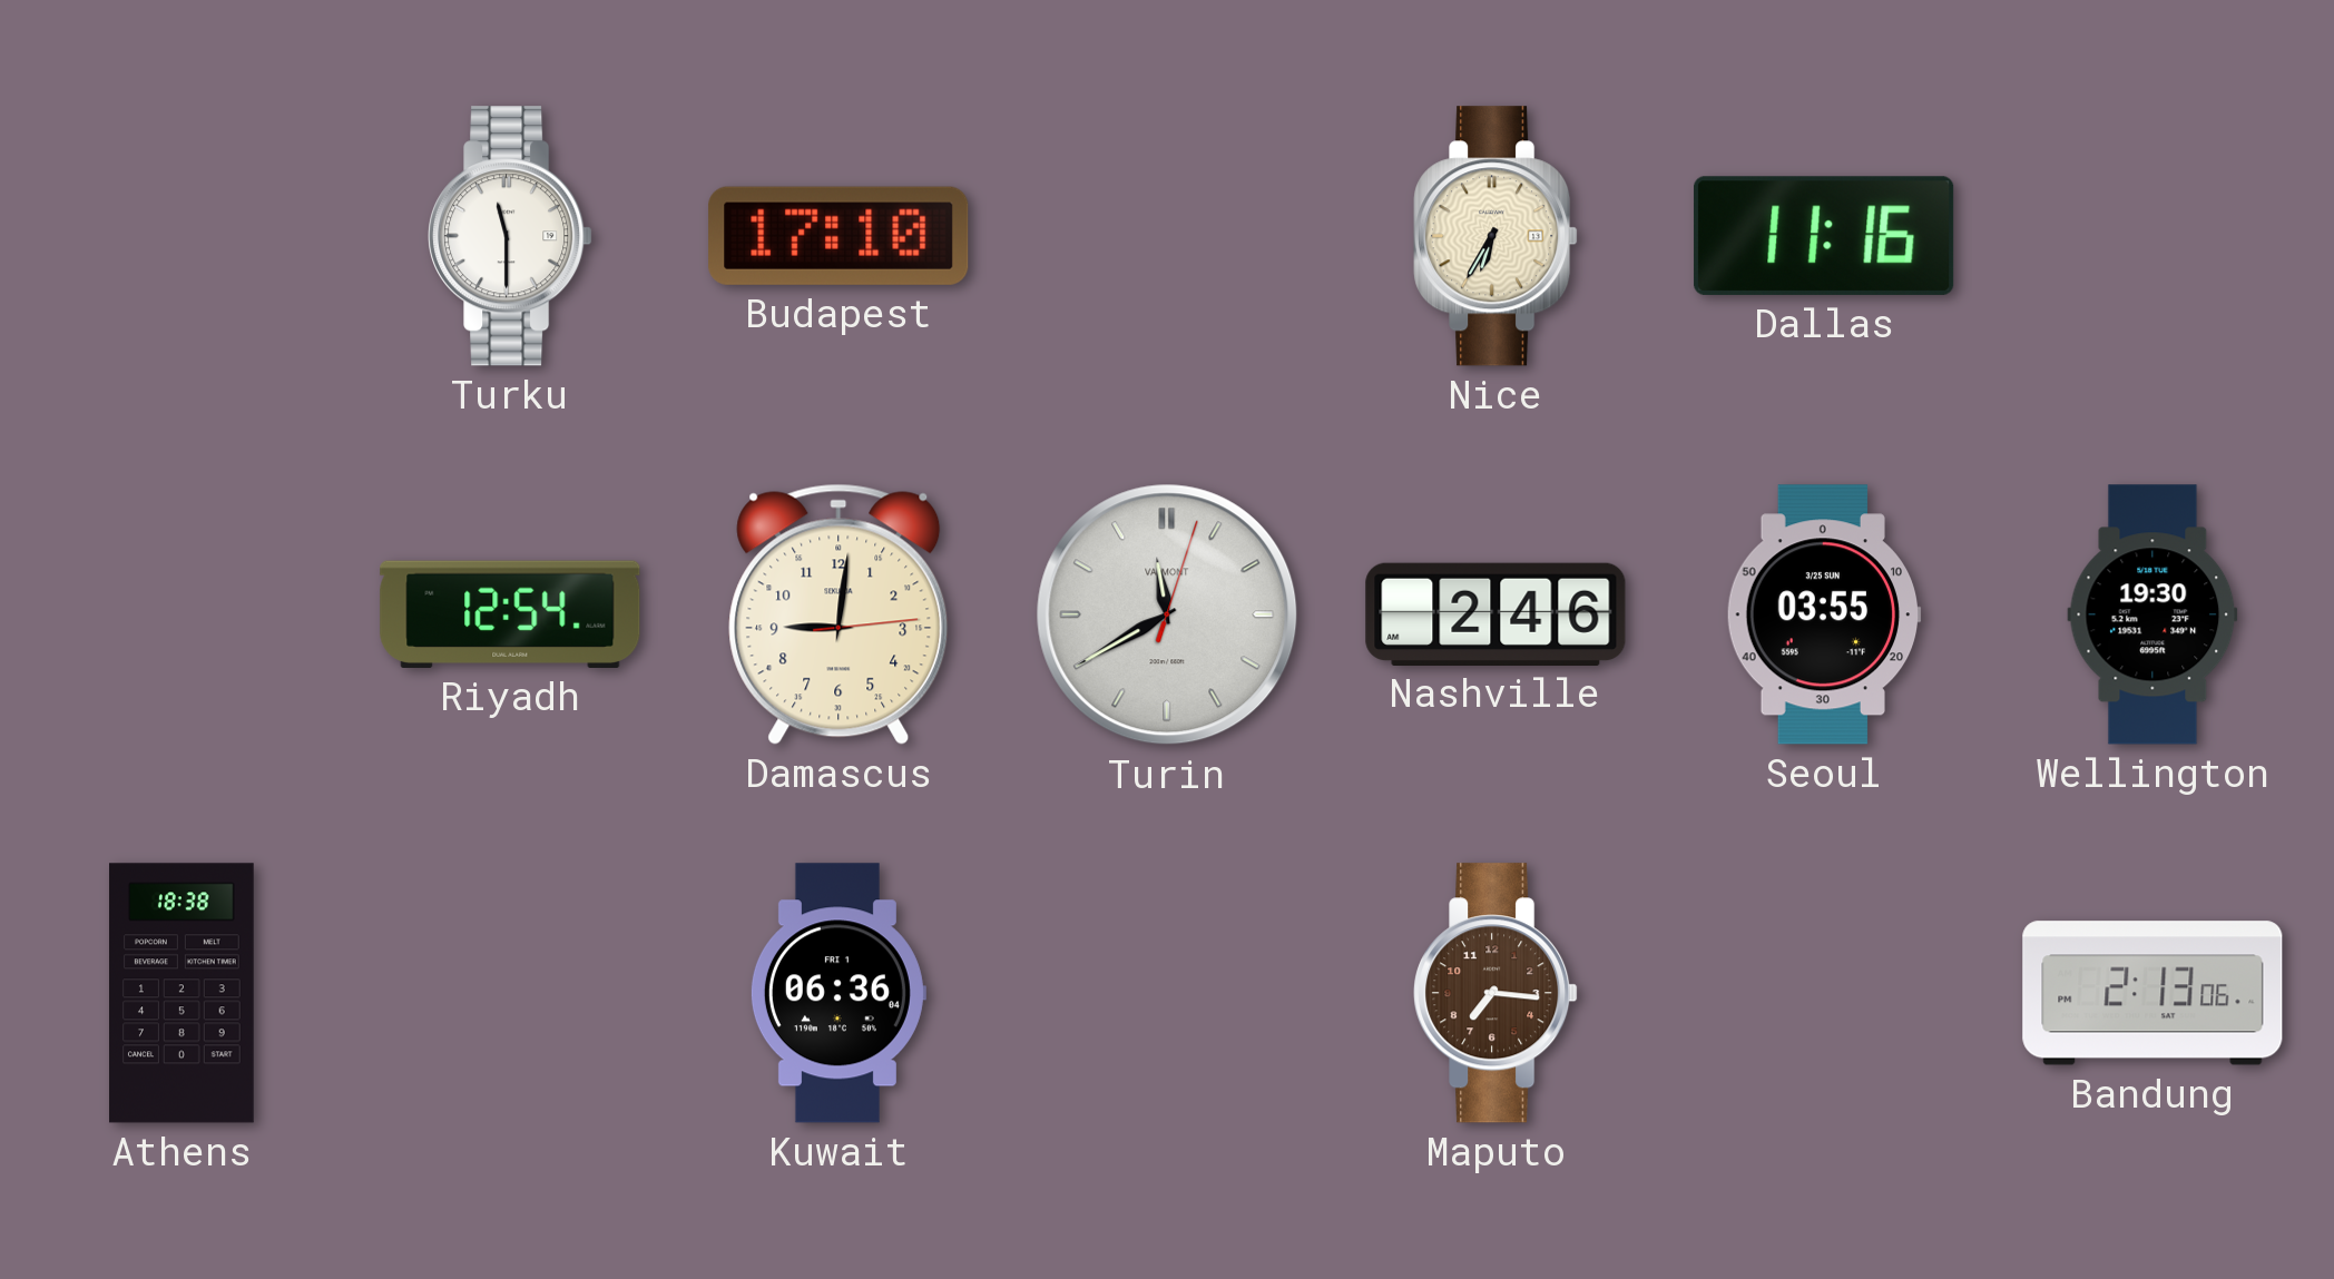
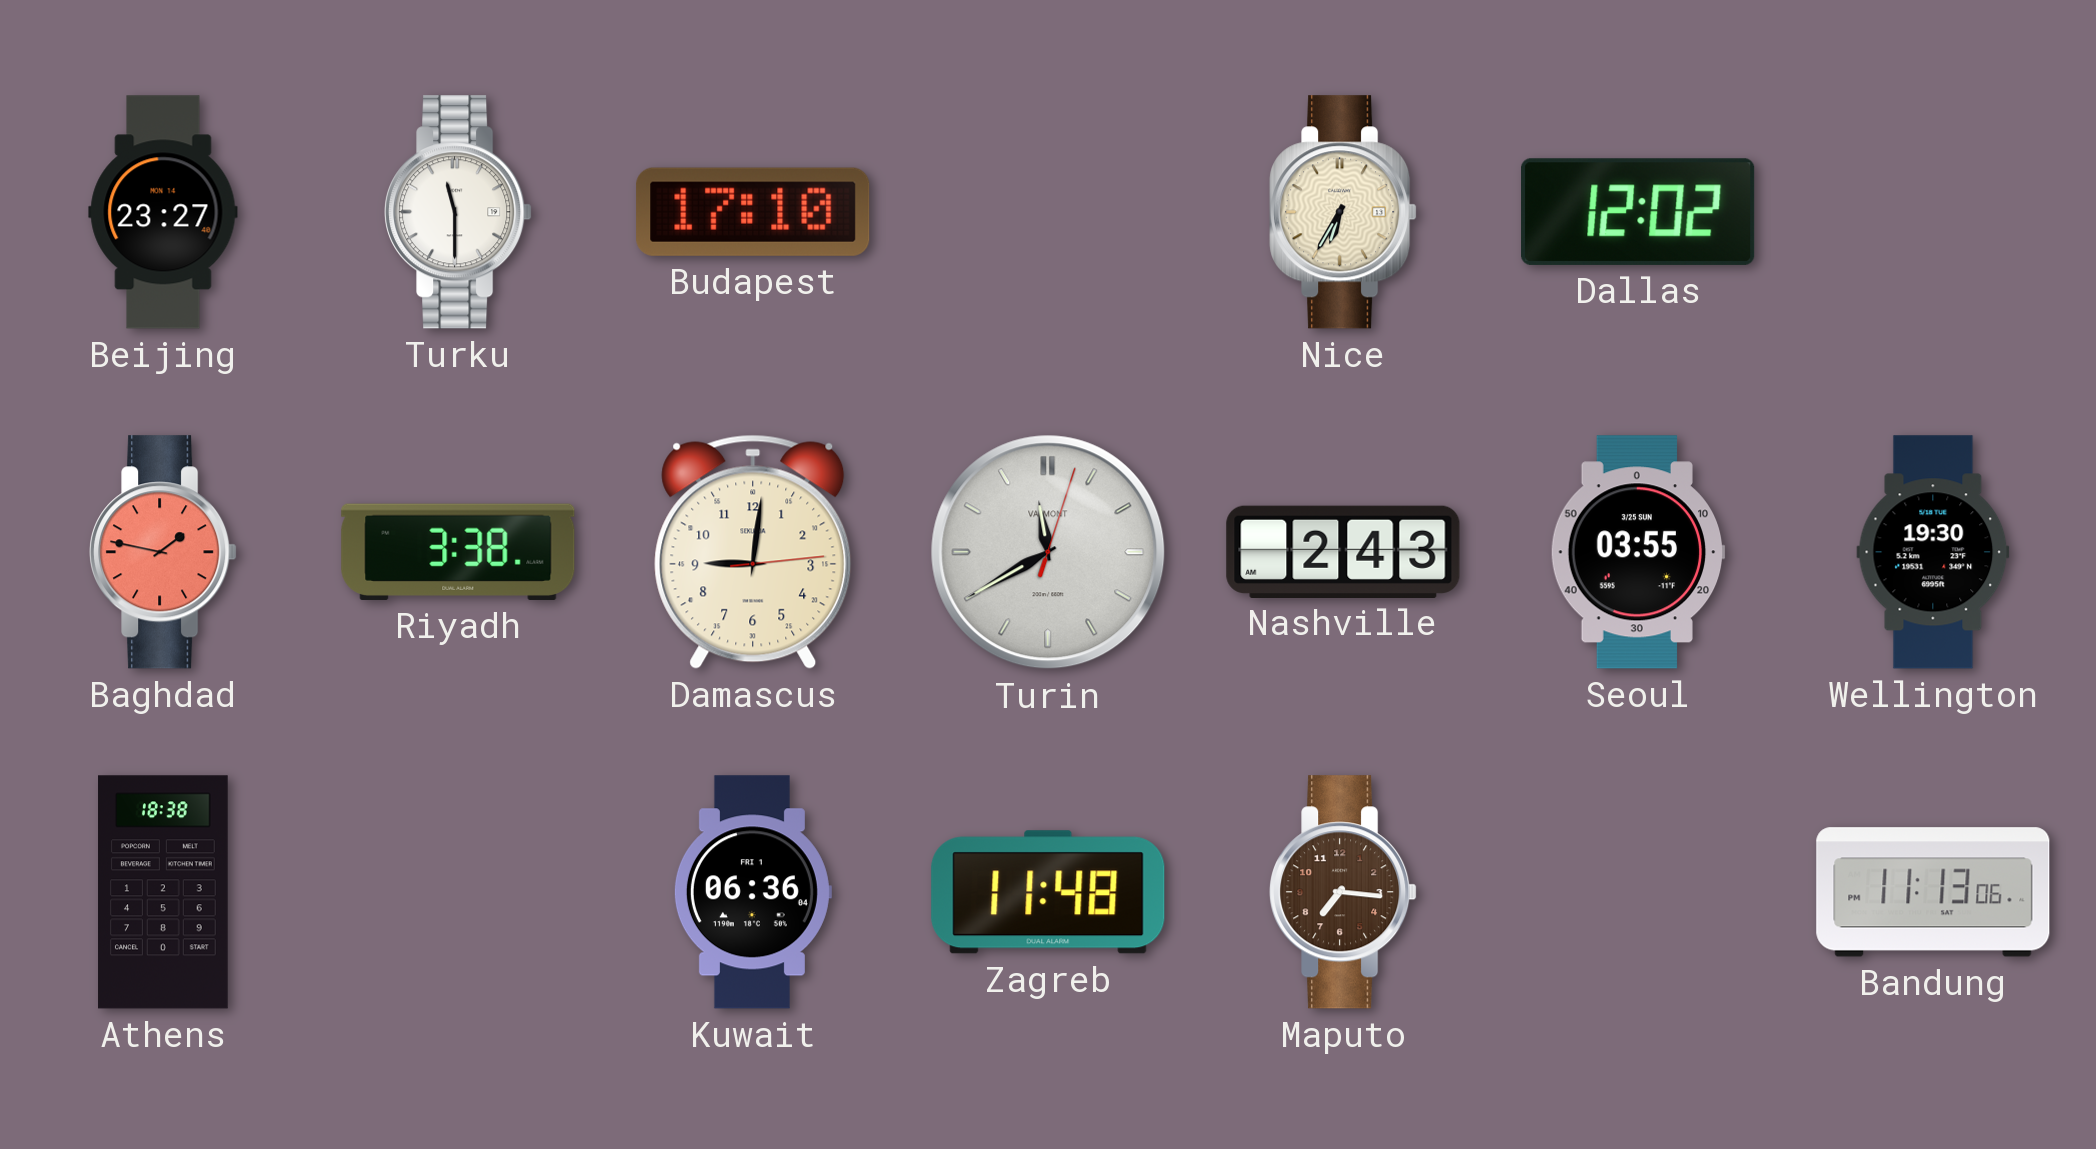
Beijing: none -> 23:27
Dallas: 11:16 -> 12:02
Baghdad: none -> 1:47
Riyadh: 12:54 -> 3:38
Nashville: 2:46 -> 2:43
Zagreb: none -> 11:48
Bandung: 2:13 -> 11:13
